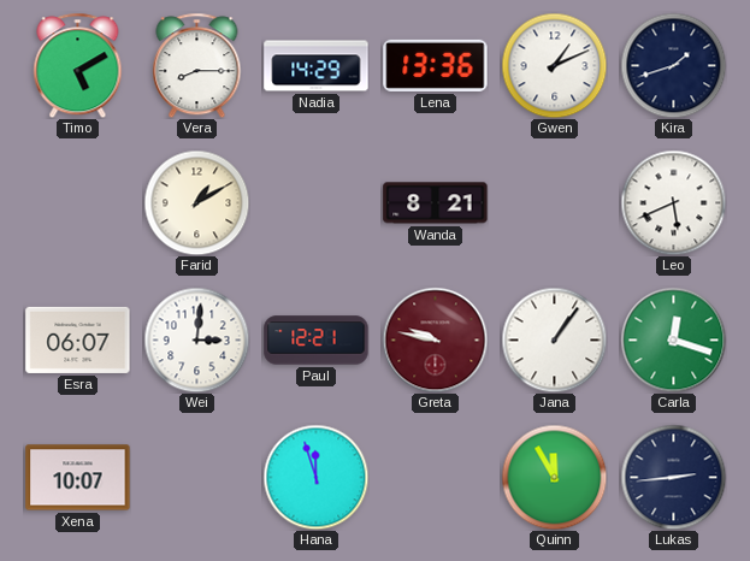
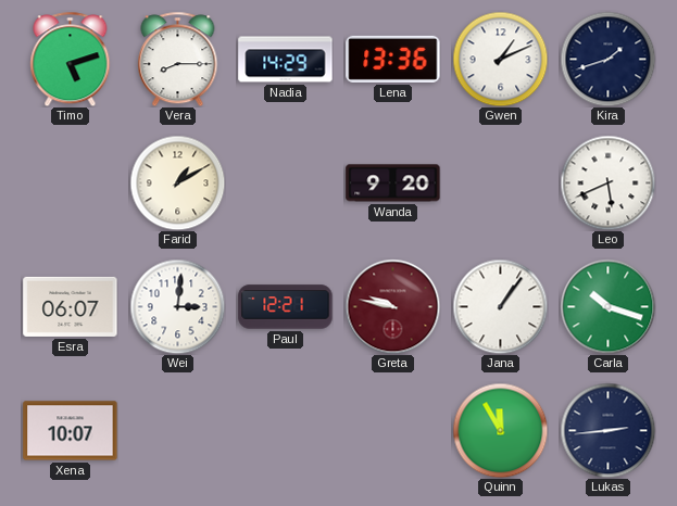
Timo: 5:10 -> 5:12
Wanda: 8:21 -> 9:20
Carla: 12:18 -> 10:18
Hana: 11:57 -> none
